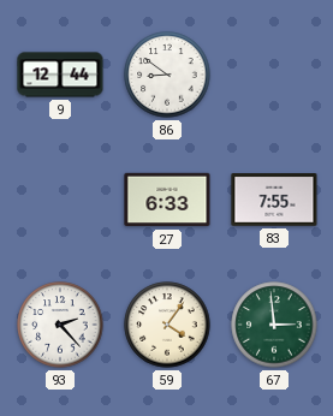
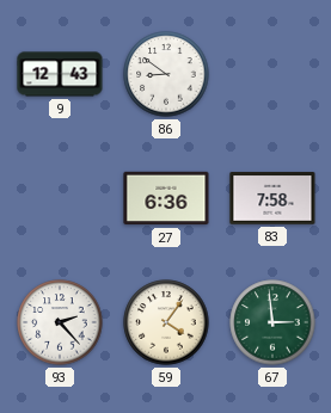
9: 12:44 -> 12:43
27: 6:33 -> 6:36
83: 7:55 -> 7:58
